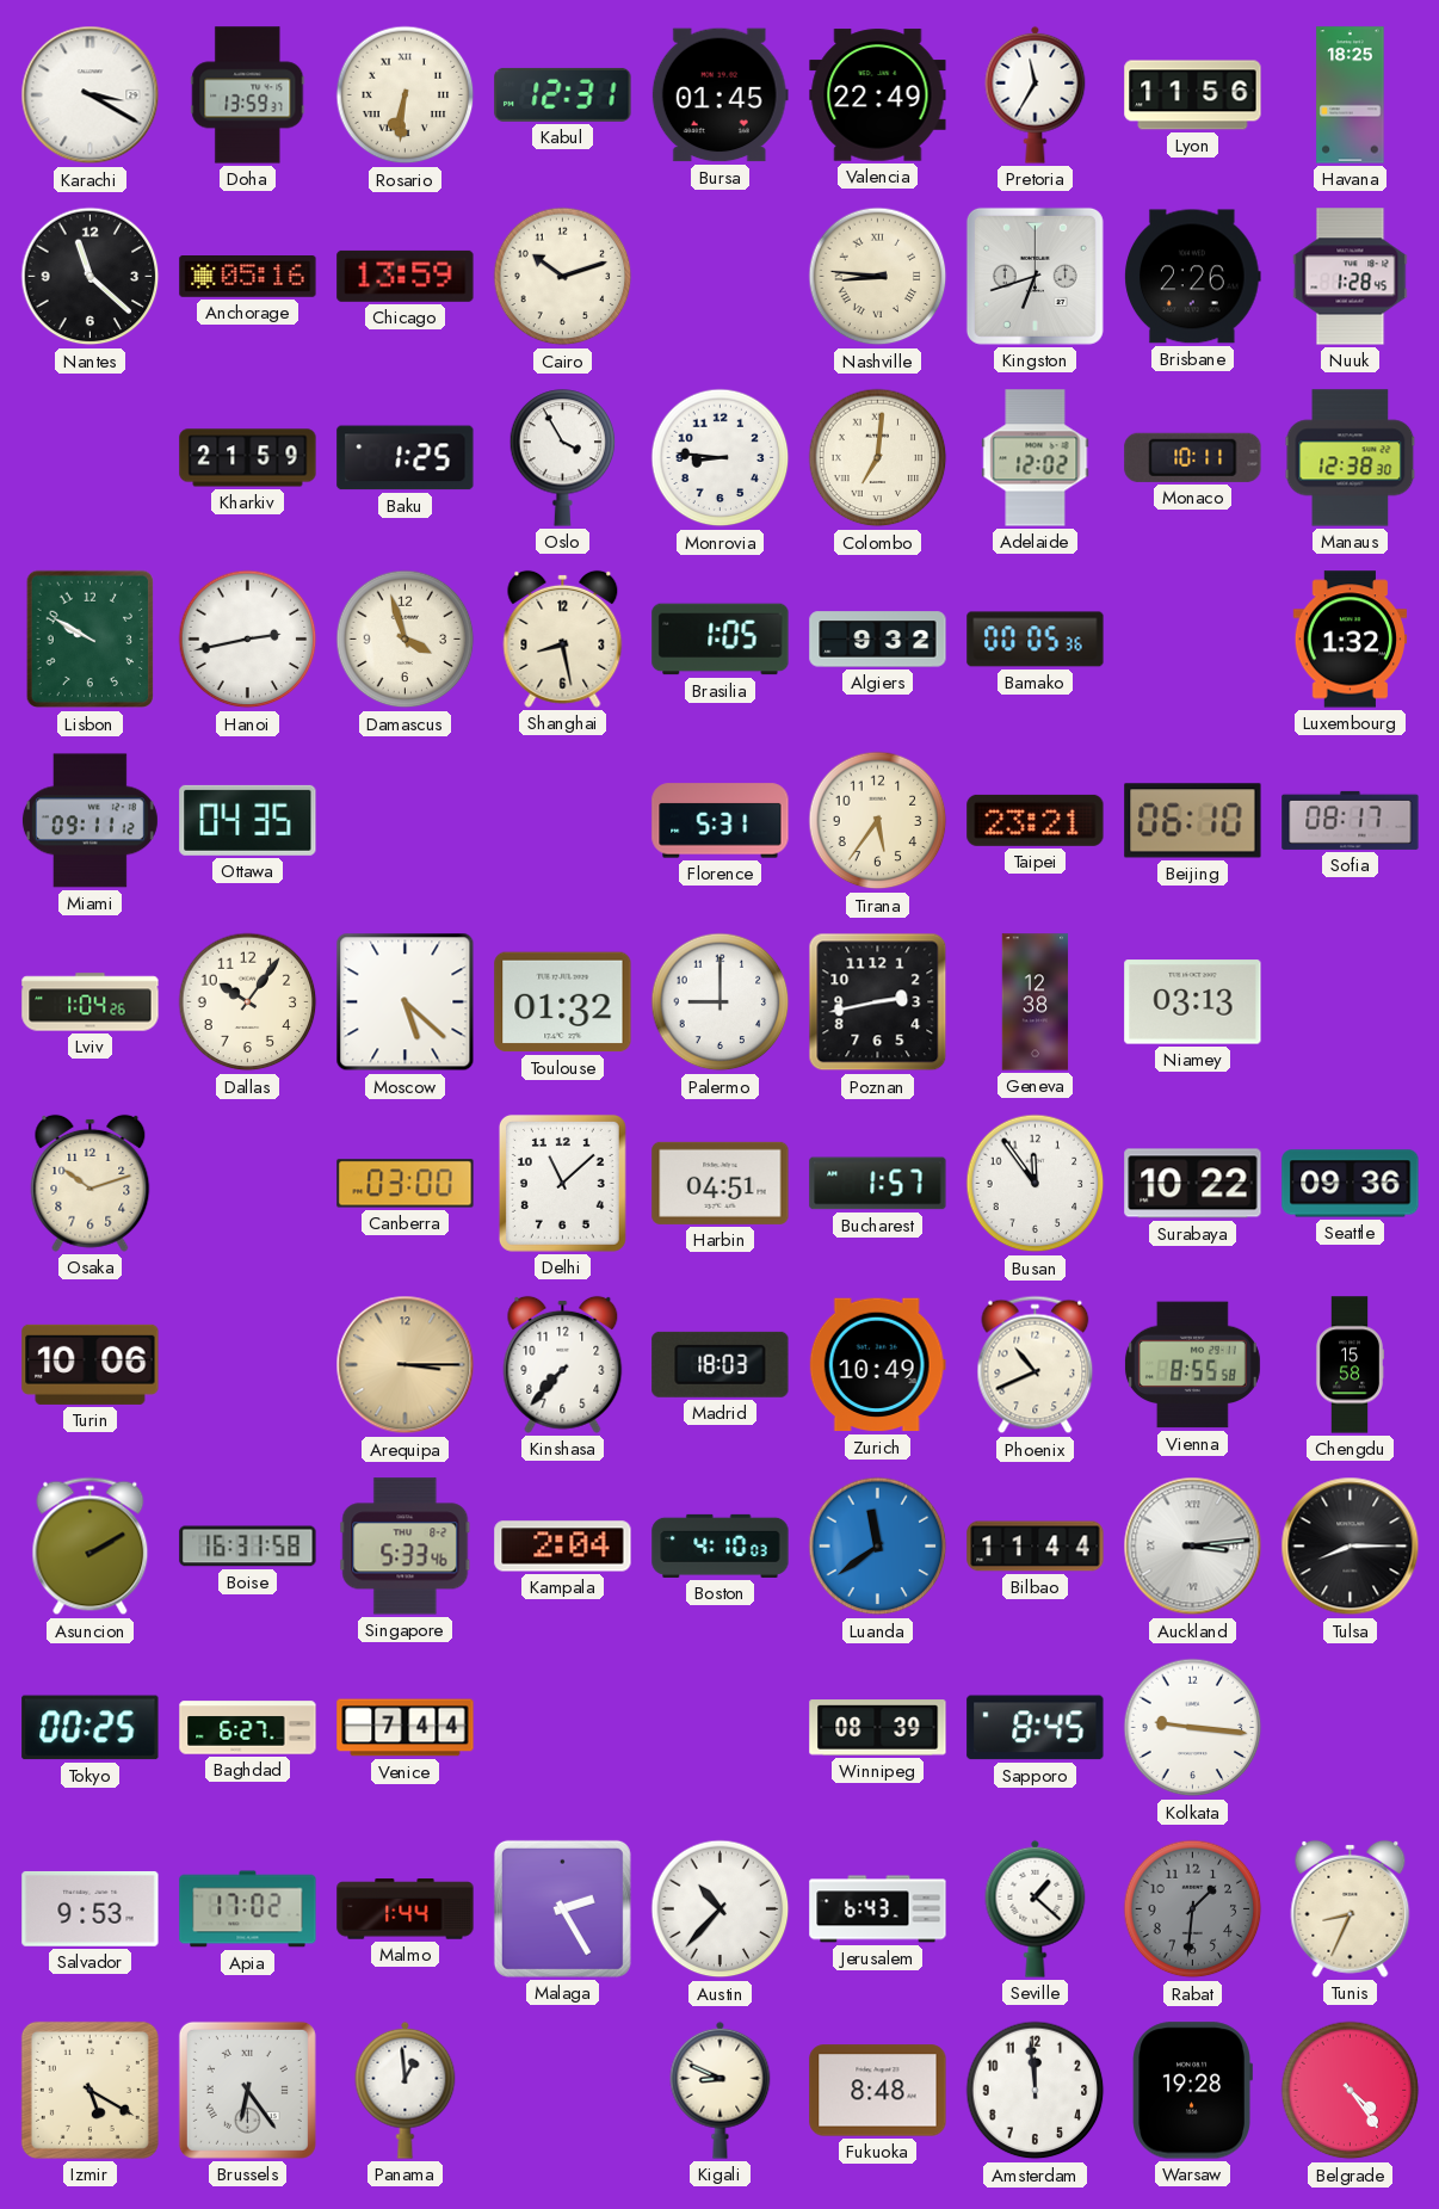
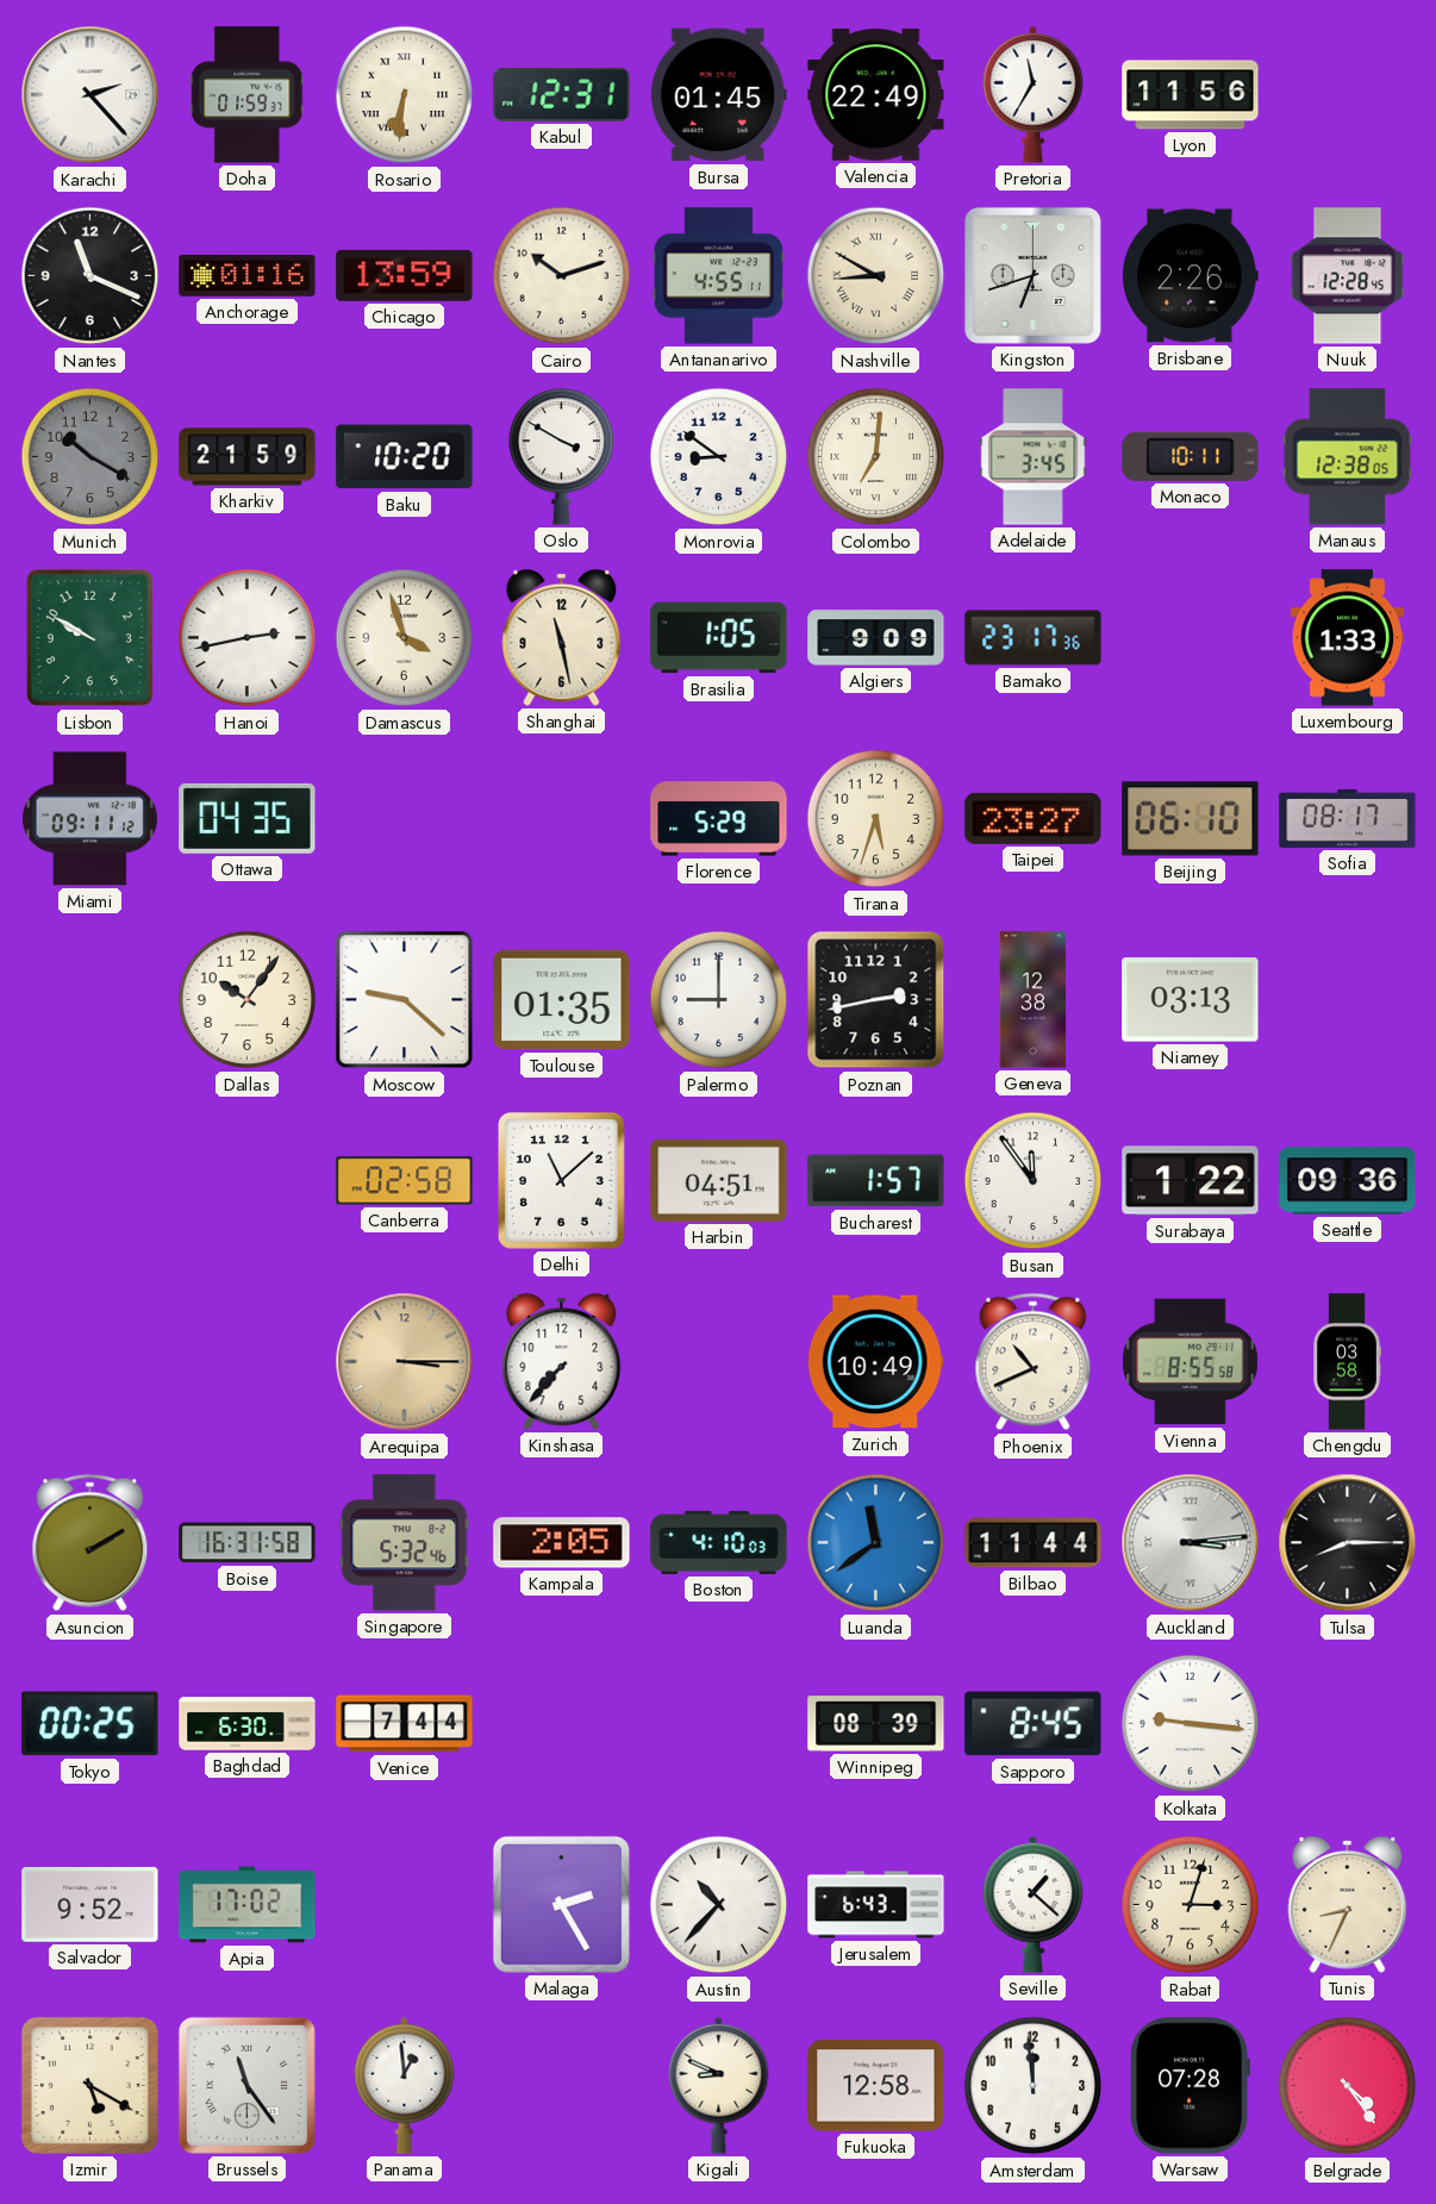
Karachi: 3:20 -> 2:23
Doha: 13:59 -> 01:59
Havana: 18:25 -> none
Nantes: 11:22 -> 11:19
Anchorage: 05:16 -> 01:16
Antananarivo: none -> 4:55
Nashville: 8:46 -> 8:50
Nuuk: 1:28 -> 12:28
Munich: none -> 10:20
Baku: 1:25 -> 10:20
Oslo: 3:55 -> 3:50
Monrovia: 8:46 -> 8:51
Adelaide: 12:02 -> 3:45
Manaus: 12:38:30 -> 12:38:05
Shanghai: 8:28 -> 11:28
Algiers: 9:32 -> 9:09
Bamako: 00:05 -> 23:17
Luxembourg: 1:32 -> 1:33
Florence: 5:31 -> 5:29
Tirana: 5:36 -> 5:33
Taipei: 23:21 -> 23:27
Lviv: 1:04 -> none
Moscow: 5:22 -> 9:22
Toulouse: 01:32 -> 01:35
Osaka: 10:12 -> none
Canberra: 03:00 -> 02:58
Surabaya: 10:22 -> 1:22
Turin: 10:06 -> none
Madrid: 18:03 -> none
Chengdu: 15:58 -> 03:58
Singapore: 5:33 -> 5:32
Kampala: 2:04 -> 2:05
Baghdad: 6:27 -> 6:30
Salvador: 9:53 -> 9:52
Malmo: 1:44 -> none
Rabat: 1:31 -> 3:03
Rabat dial: grey -> cream
Brussels: 6:24 -> 11:24
Fukuoka: 8:48 -> 12:58
Warsaw: 19:28 -> 07:28
